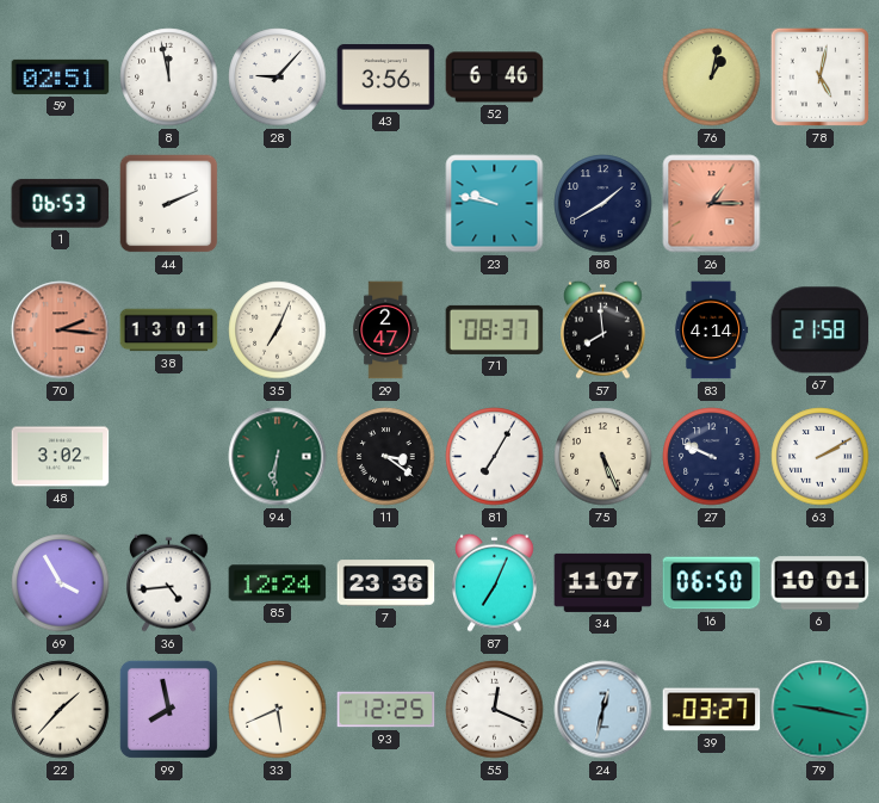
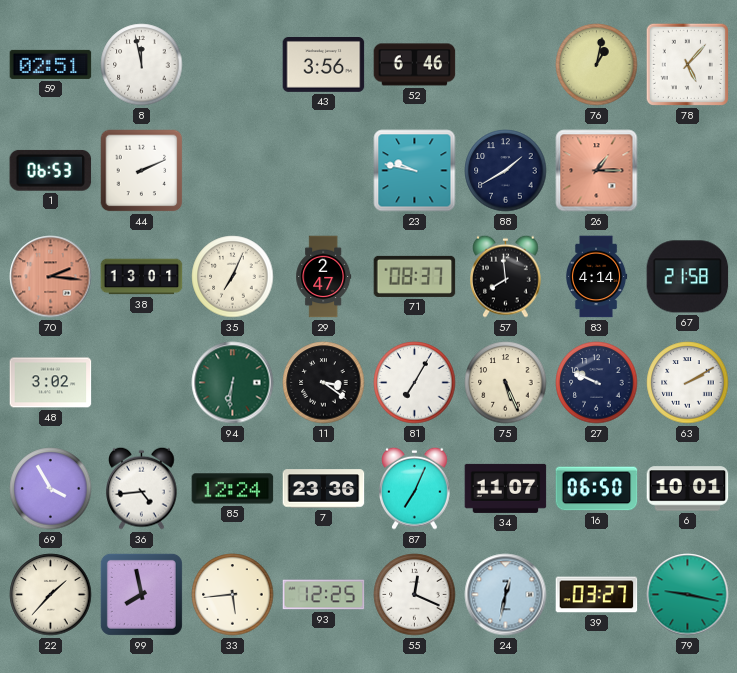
28: 9:07 -> none
78: 5:02 -> 5:07
33: 5:41 -> 5:44
